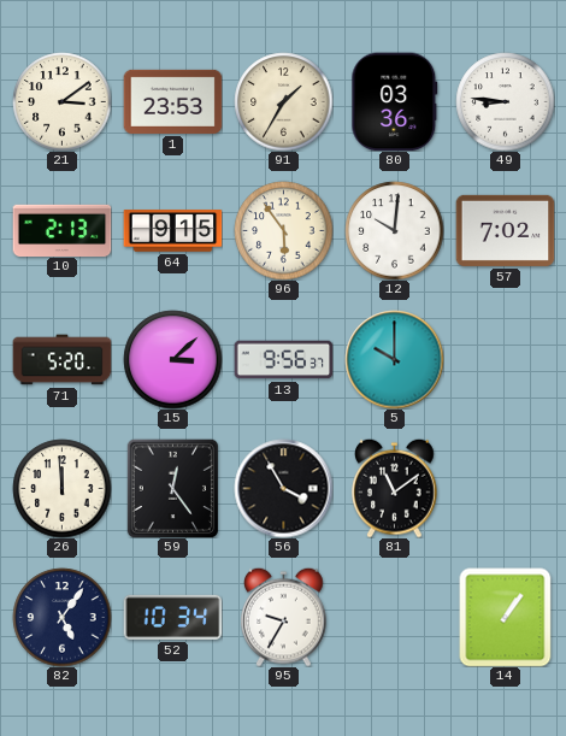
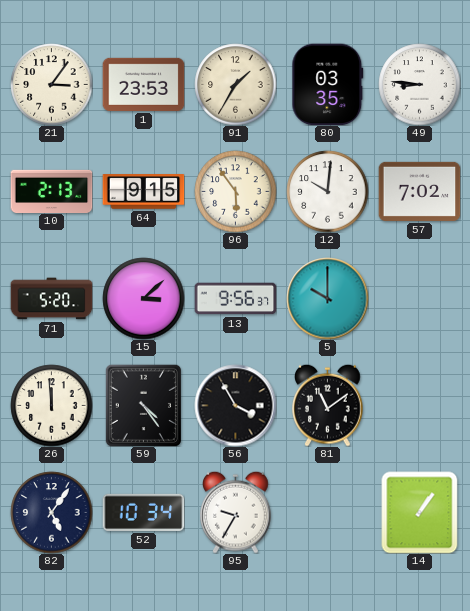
21: 3:09 -> 3:06
80: 03:36 -> 03:35
59: 12:24 -> 4:24
